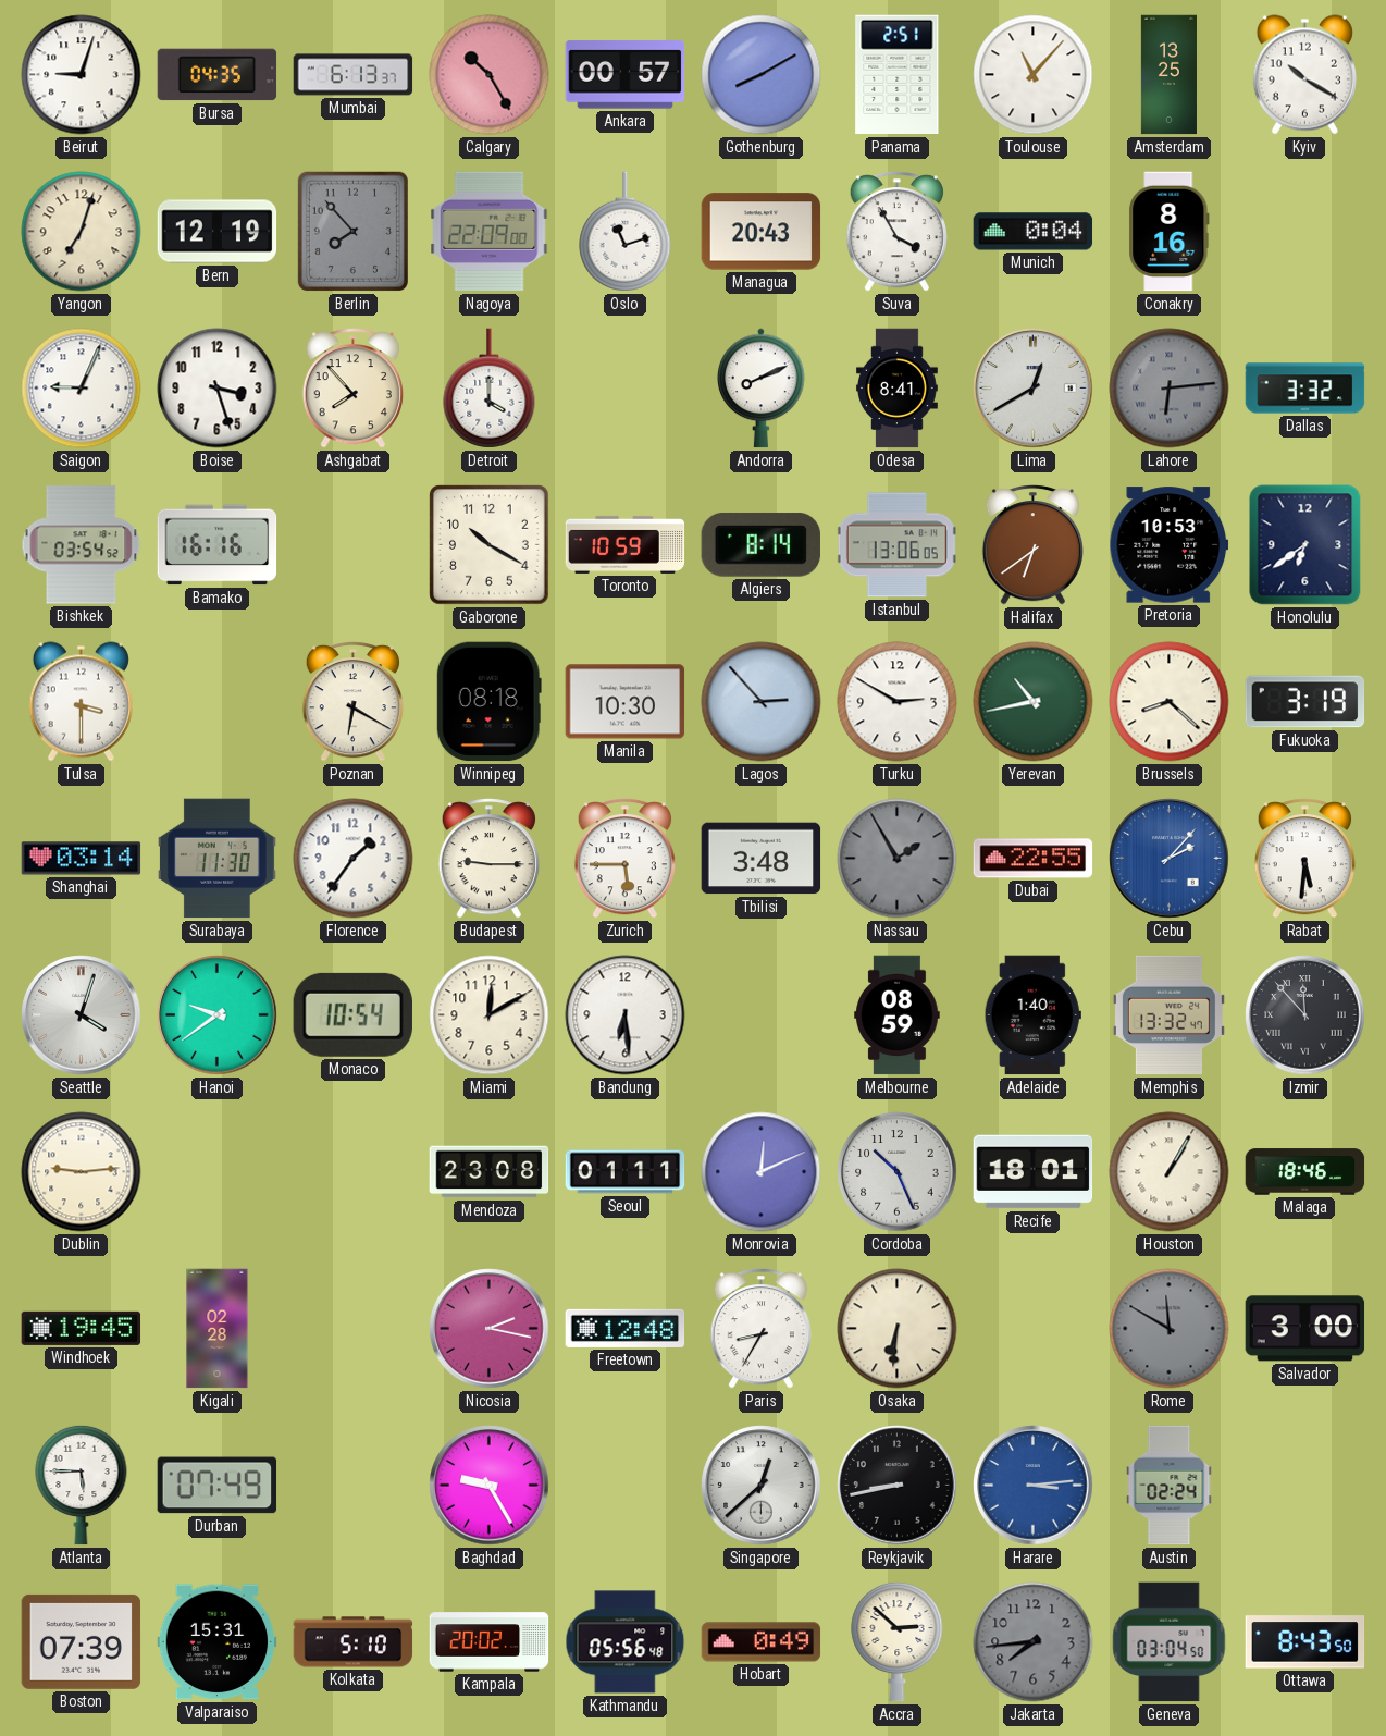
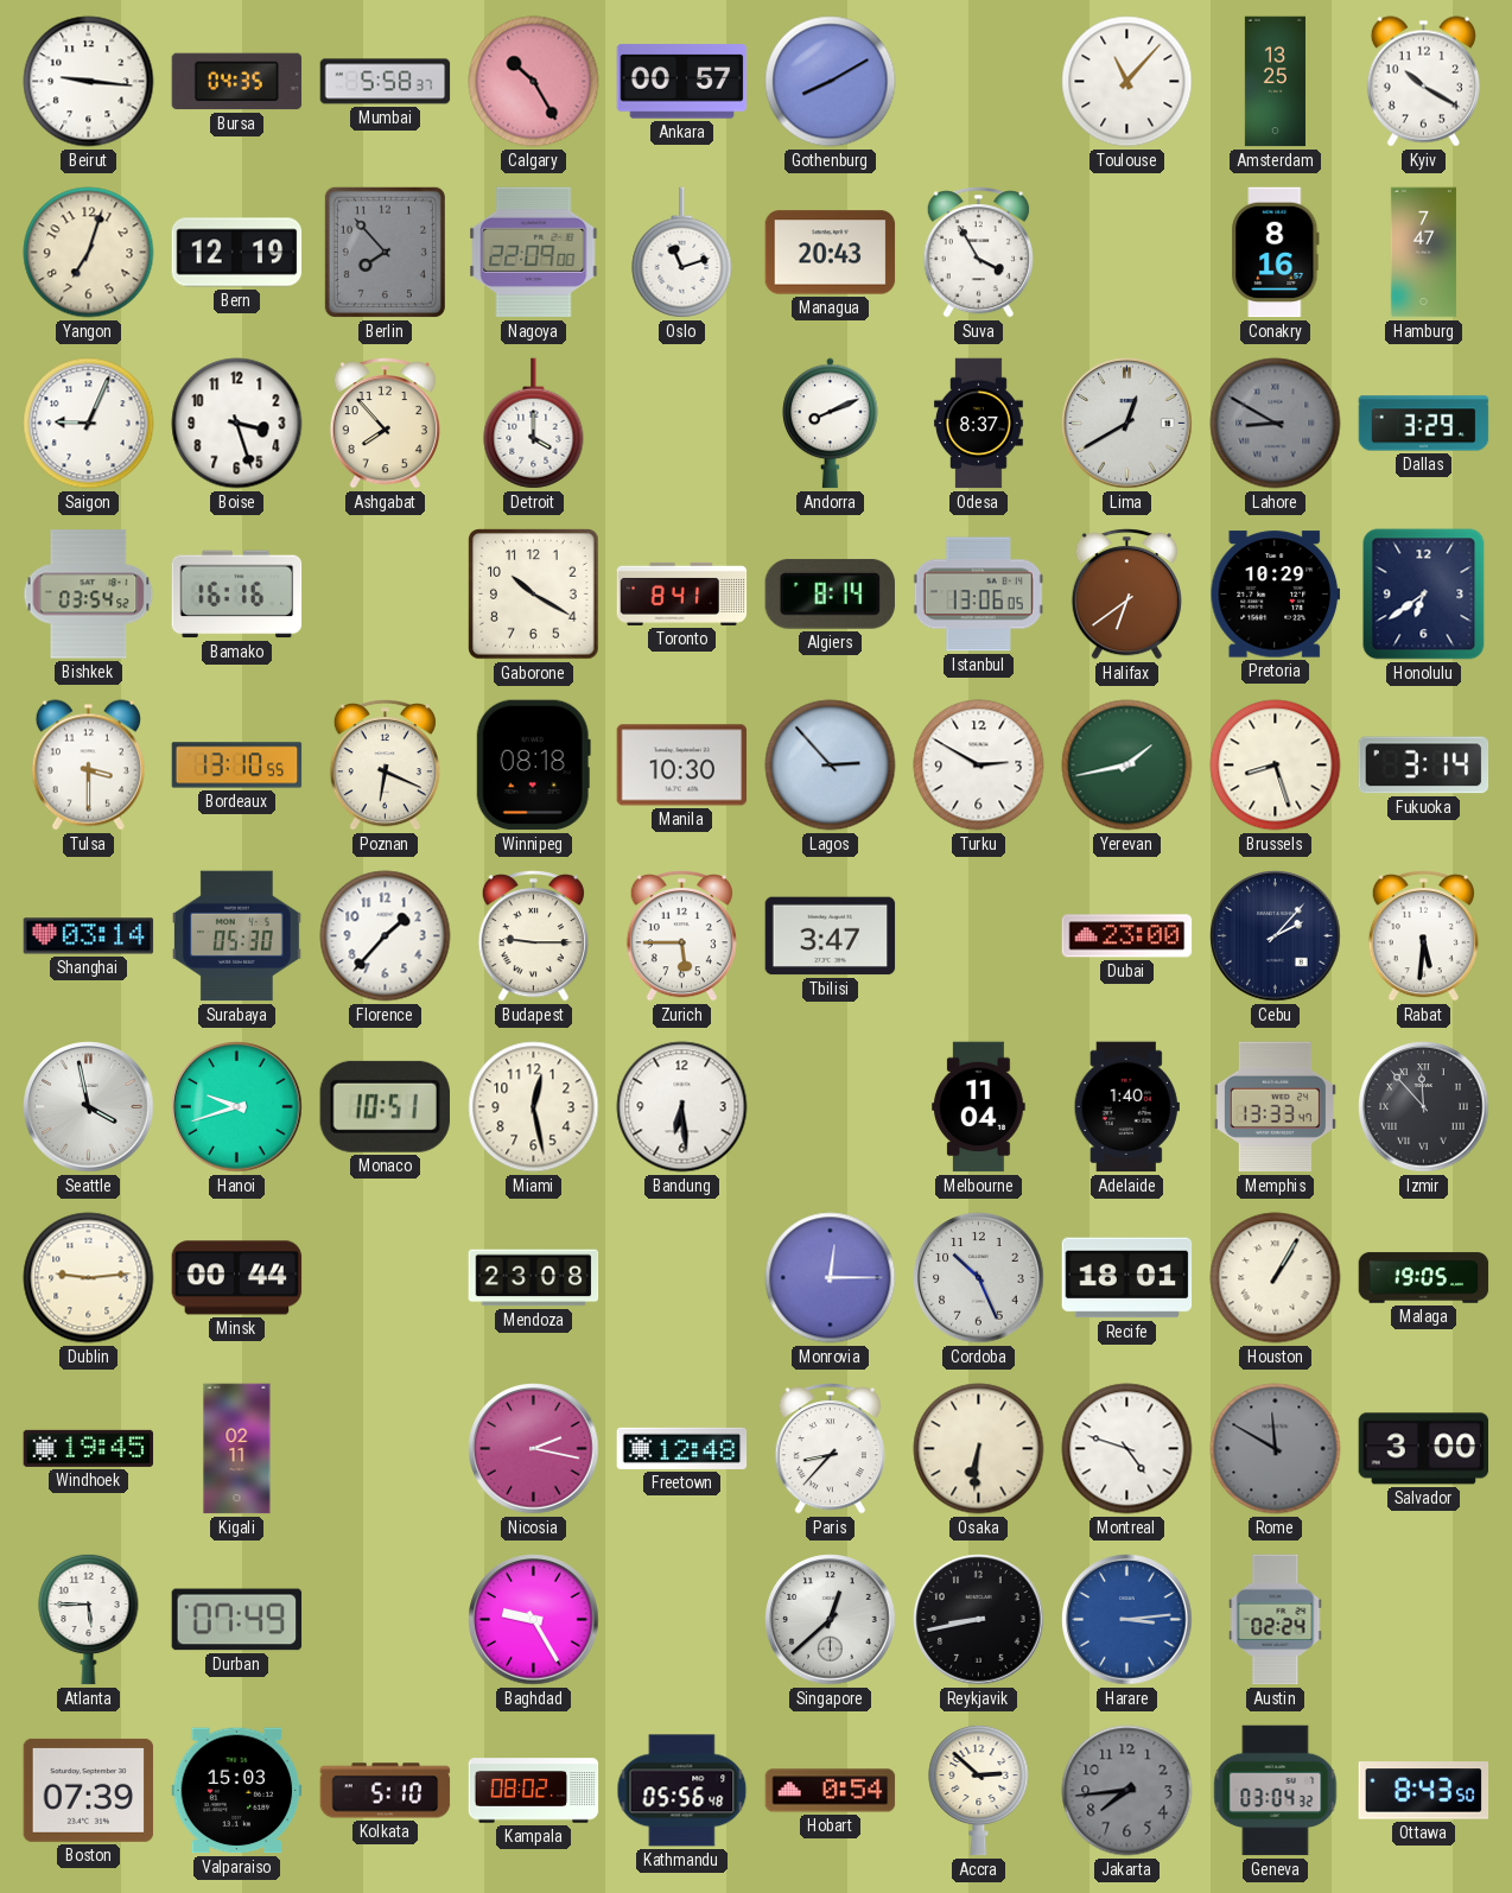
Beirut: 9:03 -> 9:16
Mumbai: 6:13 -> 5:58
Panama: 2:51 -> none
Munich: 0:04 -> none
Hamburg: none -> 7:47
Odesa: 8:41 -> 8:37
Lahore: 6:14 -> 8:50
Dallas: 3:32 -> 3:29
Toronto: 10:59 -> 8:41
Pretoria: 10:53 -> 10:29
Bordeaux: none -> 13:10
Poznan: 6:20 -> 6:19
Yerevan: 10:43 -> 1:43
Brussels: 8:22 -> 8:27
Fukuoka: 3:19 -> 3:14
Surabaya: 11:30 -> 05:30
Florence: 1:36 -> 1:37
Tbilisi: 3:48 -> 3:47
Nassau: 1:55 -> none
Dubai: 22:55 -> 23:00
Cebu dial: blue -> navy
Seattle: 4:03 -> 3:58
Hanoi: 9:39 -> 9:42
Monaco: 10:54 -> 10:51
Miami: 12:10 -> 12:28
Melbourne: 08:59 -> 11:04
Memphis: 13:32 -> 13:33
Minsk: none -> 00:44
Seoul: 01:11 -> none
Monrovia: 12:11 -> 12:15
Malaga: 18:46 -> 19:05
Kigali: 02:28 -> 02:11
Paris: 8:35 -> 8:37
Montreal: none -> 4:48
Valparaiso: 15:31 -> 15:03
Kampala: 20:02 -> 08:02
Hobart: 0:49 -> 0:54
Geneva: 03:04:50 -> 03:04:32
